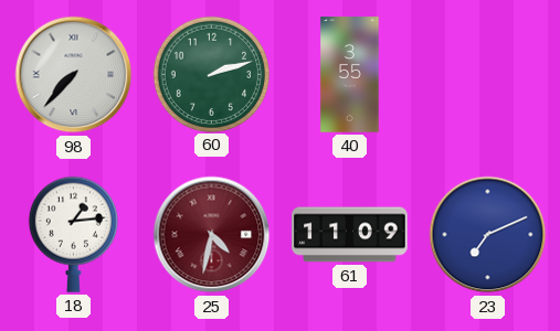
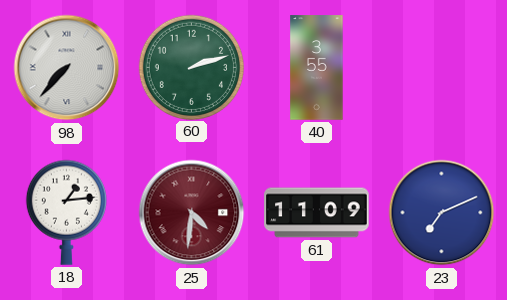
25: 4:32 -> 4:31
